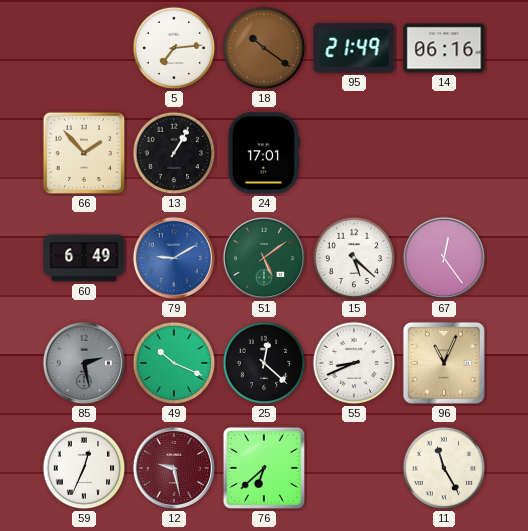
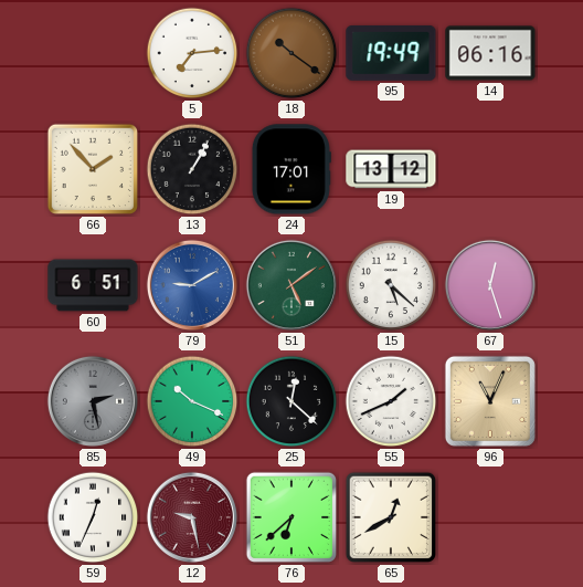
95: 21:49 -> 19:49
19: none -> 13:12
60: 6:49 -> 6:51
67: 12:24 -> 12:27
55: 8:41 -> 1:41
65: none -> 12:40
11: 11:25 -> none
